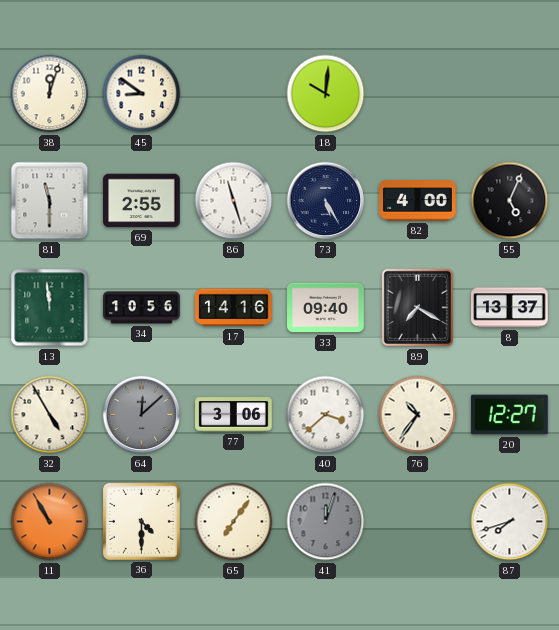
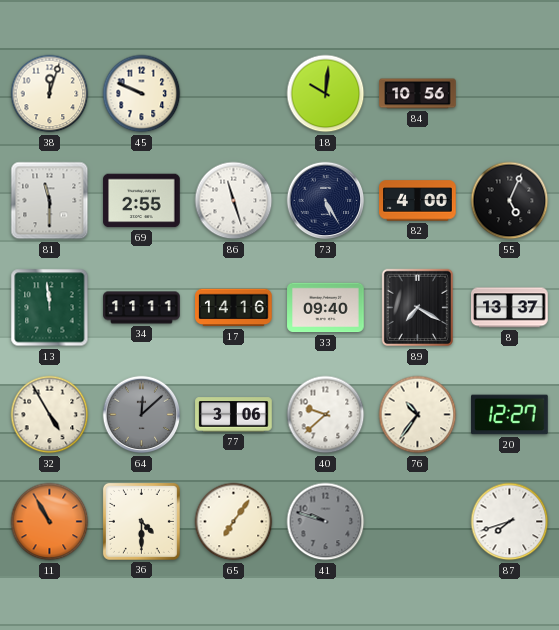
45: 8:51 -> 9:49
84: none -> 10:56
34: 10:56 -> 11:11
40: 3:38 -> 9:38
41: 12:03 -> 9:48
